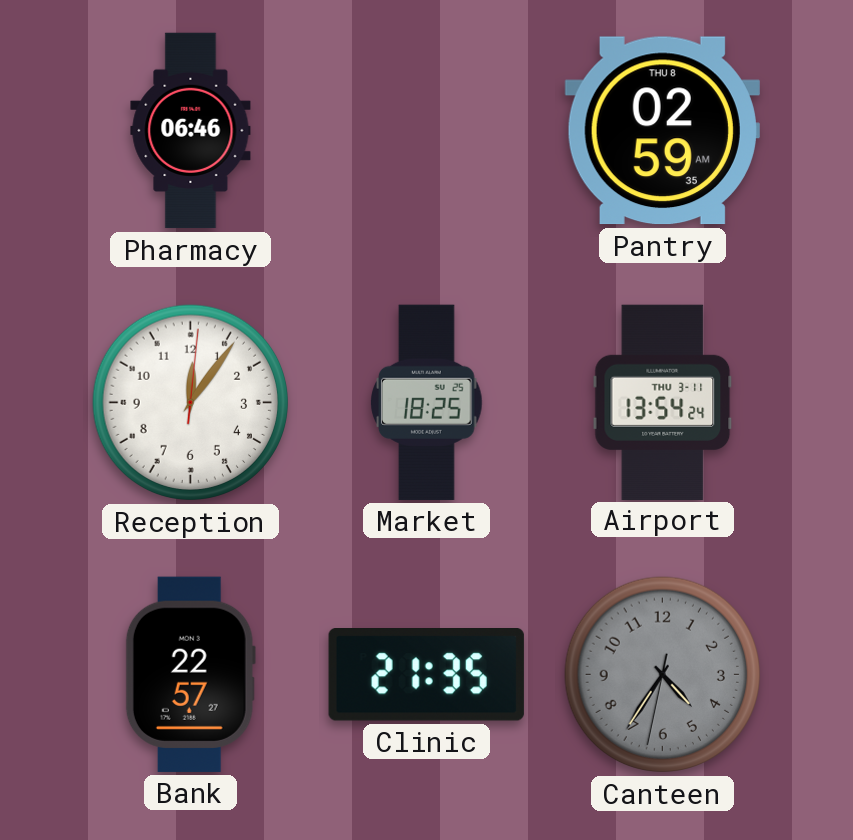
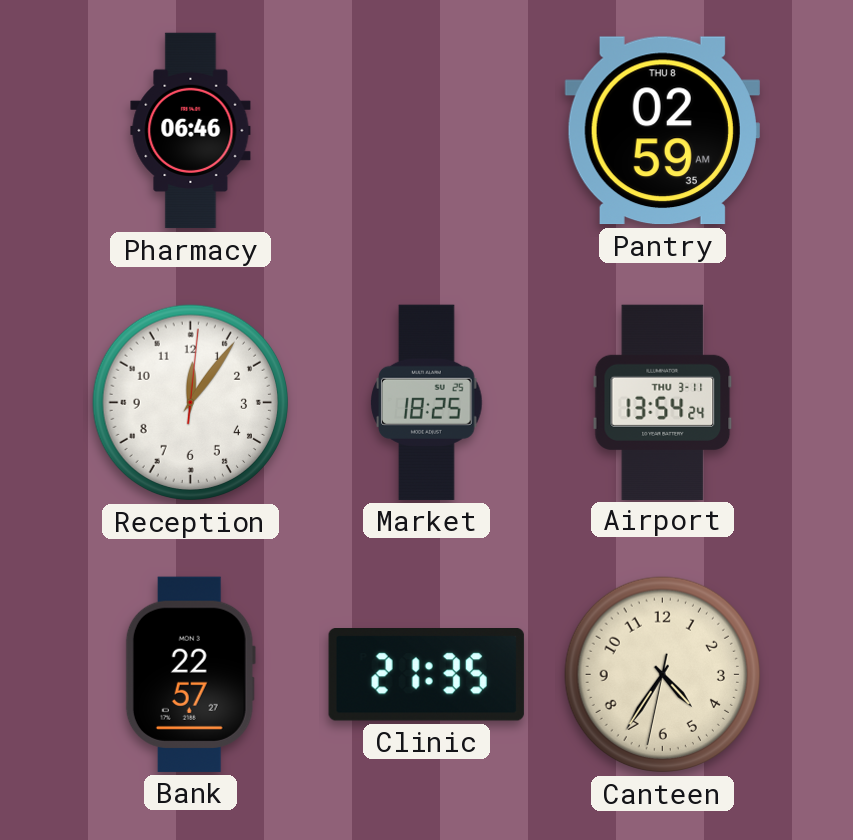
Canteen dial: grey -> cream
